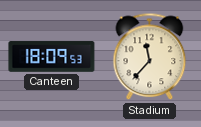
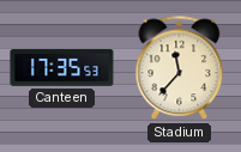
Canteen: 18:09 -> 17:35
